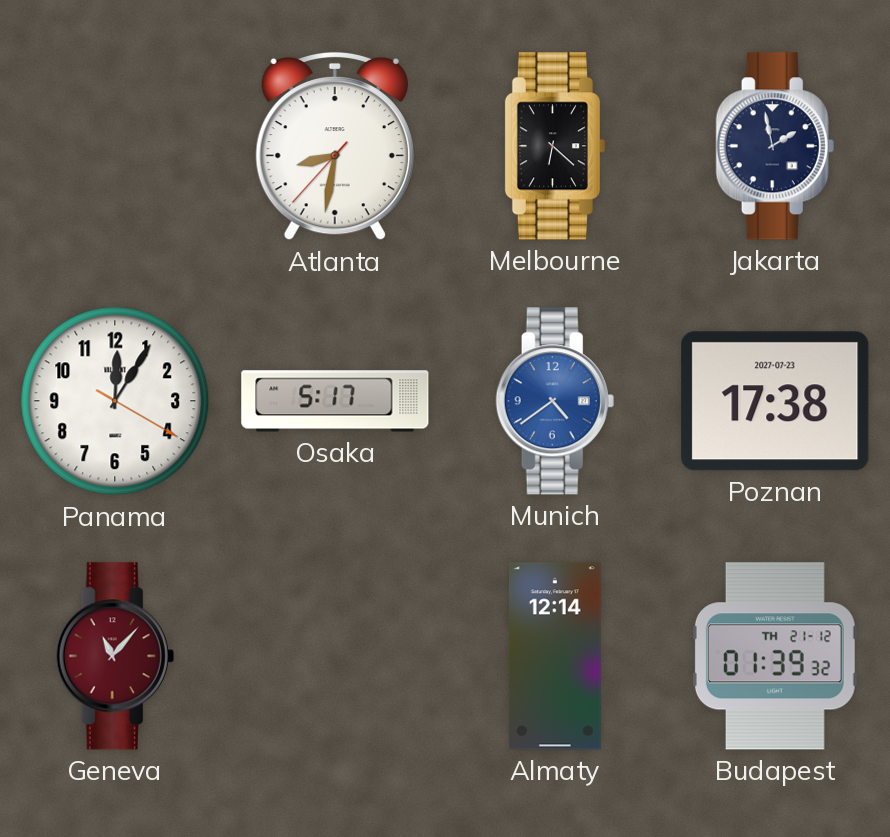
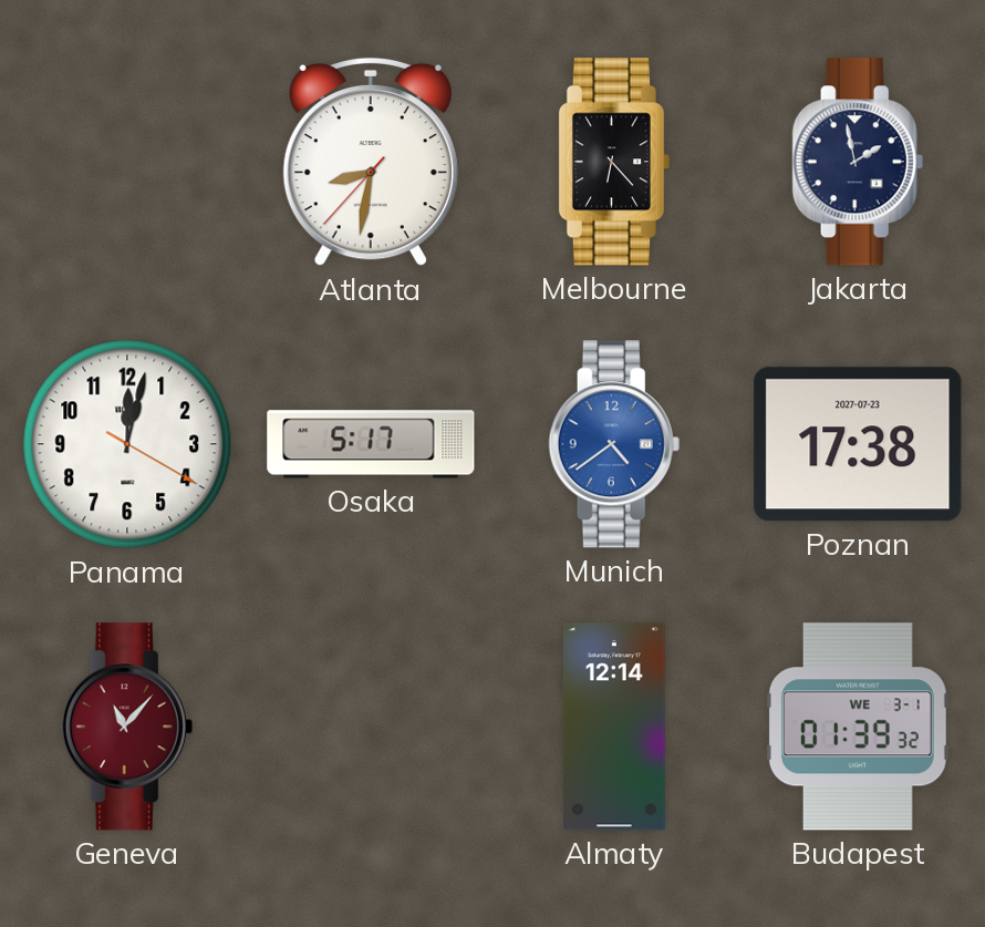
Melbourne: 6:22 -> 6:23
Panama: 12:05 -> 12:02
Budapest date: TH 21-12 -> WE 3-1
